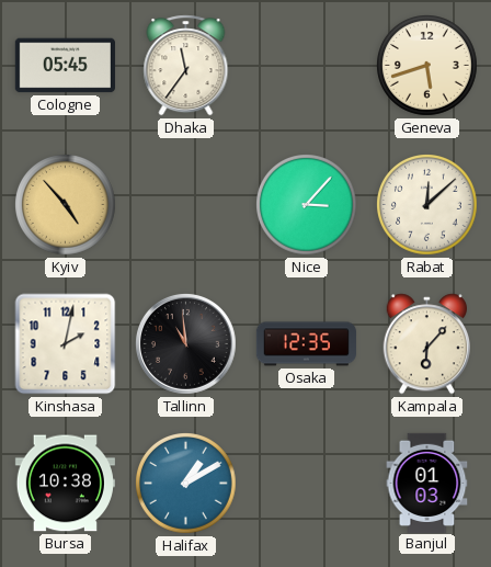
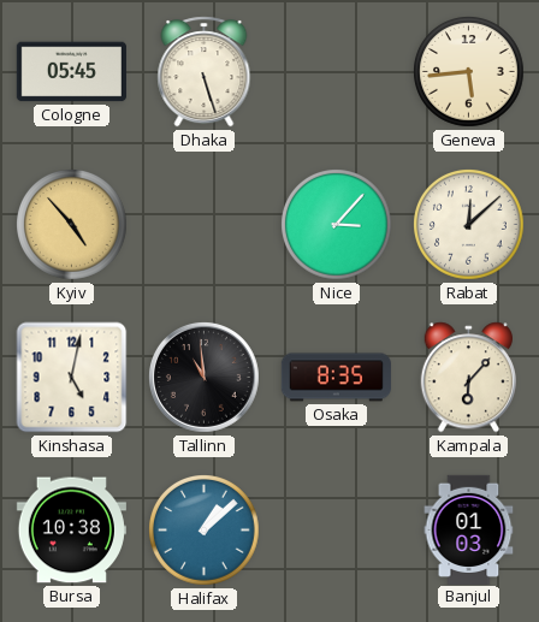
Dhaka: 11:36 -> 5:27
Geneva: 5:42 -> 5:44
Kinshasa: 2:02 -> 5:02
Osaka: 12:35 -> 8:35
Halifax: 1:10 -> 1:08
